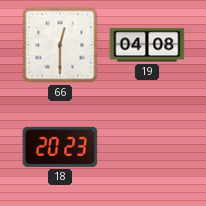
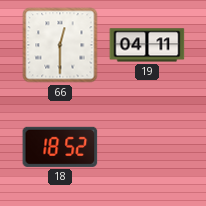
19: 04:08 -> 04:11
18: 20:23 -> 18:52
